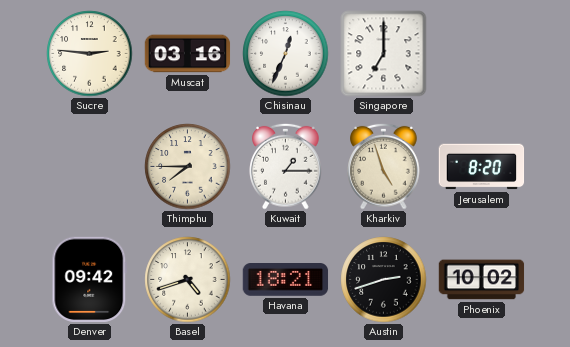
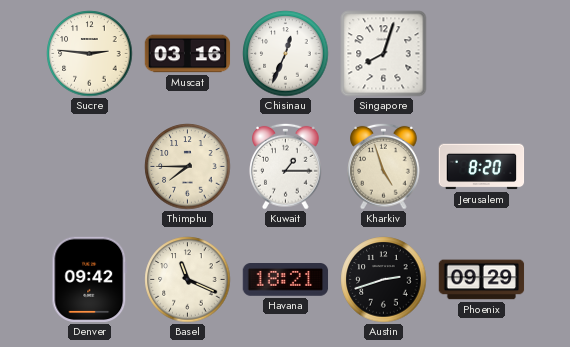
Singapore: 7:00 -> 8:03
Basel: 4:42 -> 11:19
Phoenix: 10:02 -> 09:29
